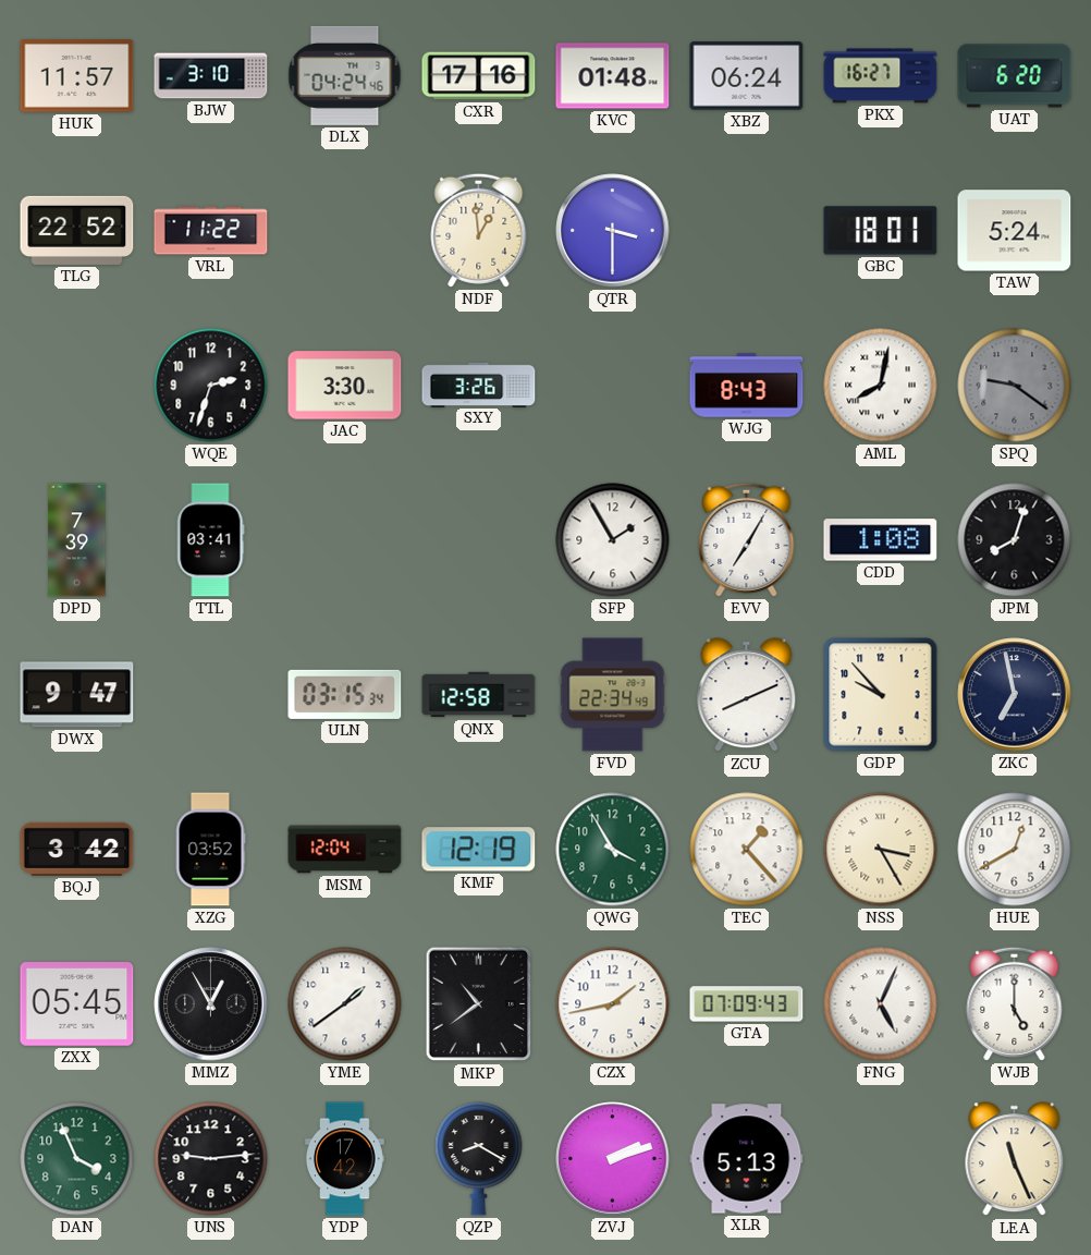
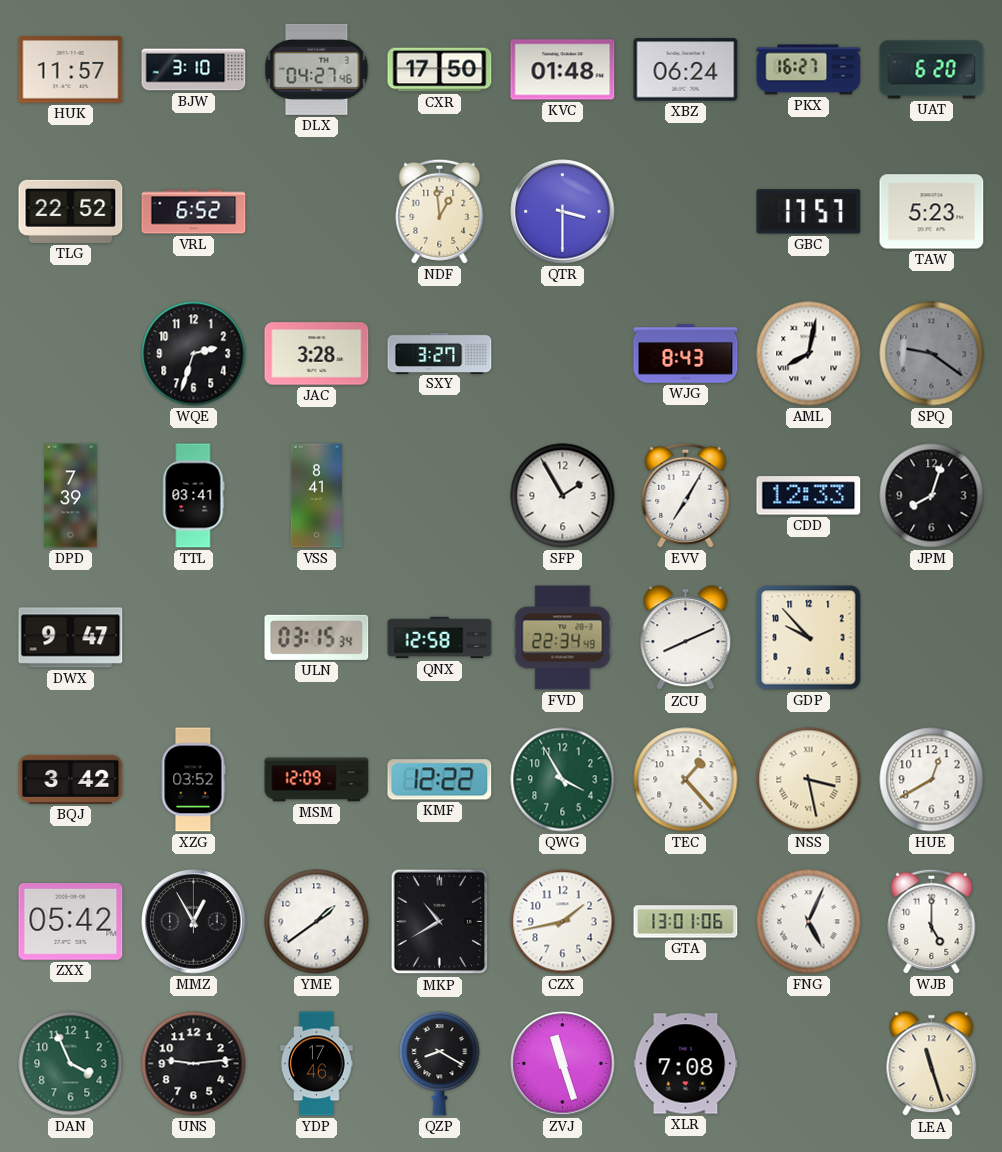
DLX: 04:24 -> 04:27
CXR: 17:16 -> 17:50
VRL: 11:22 -> 6:52
GBC: 18:01 -> 17:57
TAW: 5:24 -> 5:23
JAC: 3:30 -> 3:28
SXY: 3:26 -> 3:27
VSS: none -> 8:41
CDD: 1:08 -> 12:33
ZKC: 6:58 -> none
MSM: 12:04 -> 12:09
KMF: 12:19 -> 12:22
NSS: 3:25 -> 3:28
ZXX: 05:45 -> 05:42
MKP: 10:39 -> 10:40
GTA: 07:09 -> 13:01
YDP: 17:42 -> 17:46
ZVJ: 2:12 -> 11:27
XLR: 5:13 -> 7:08
LEA: 11:26 -> 11:27
